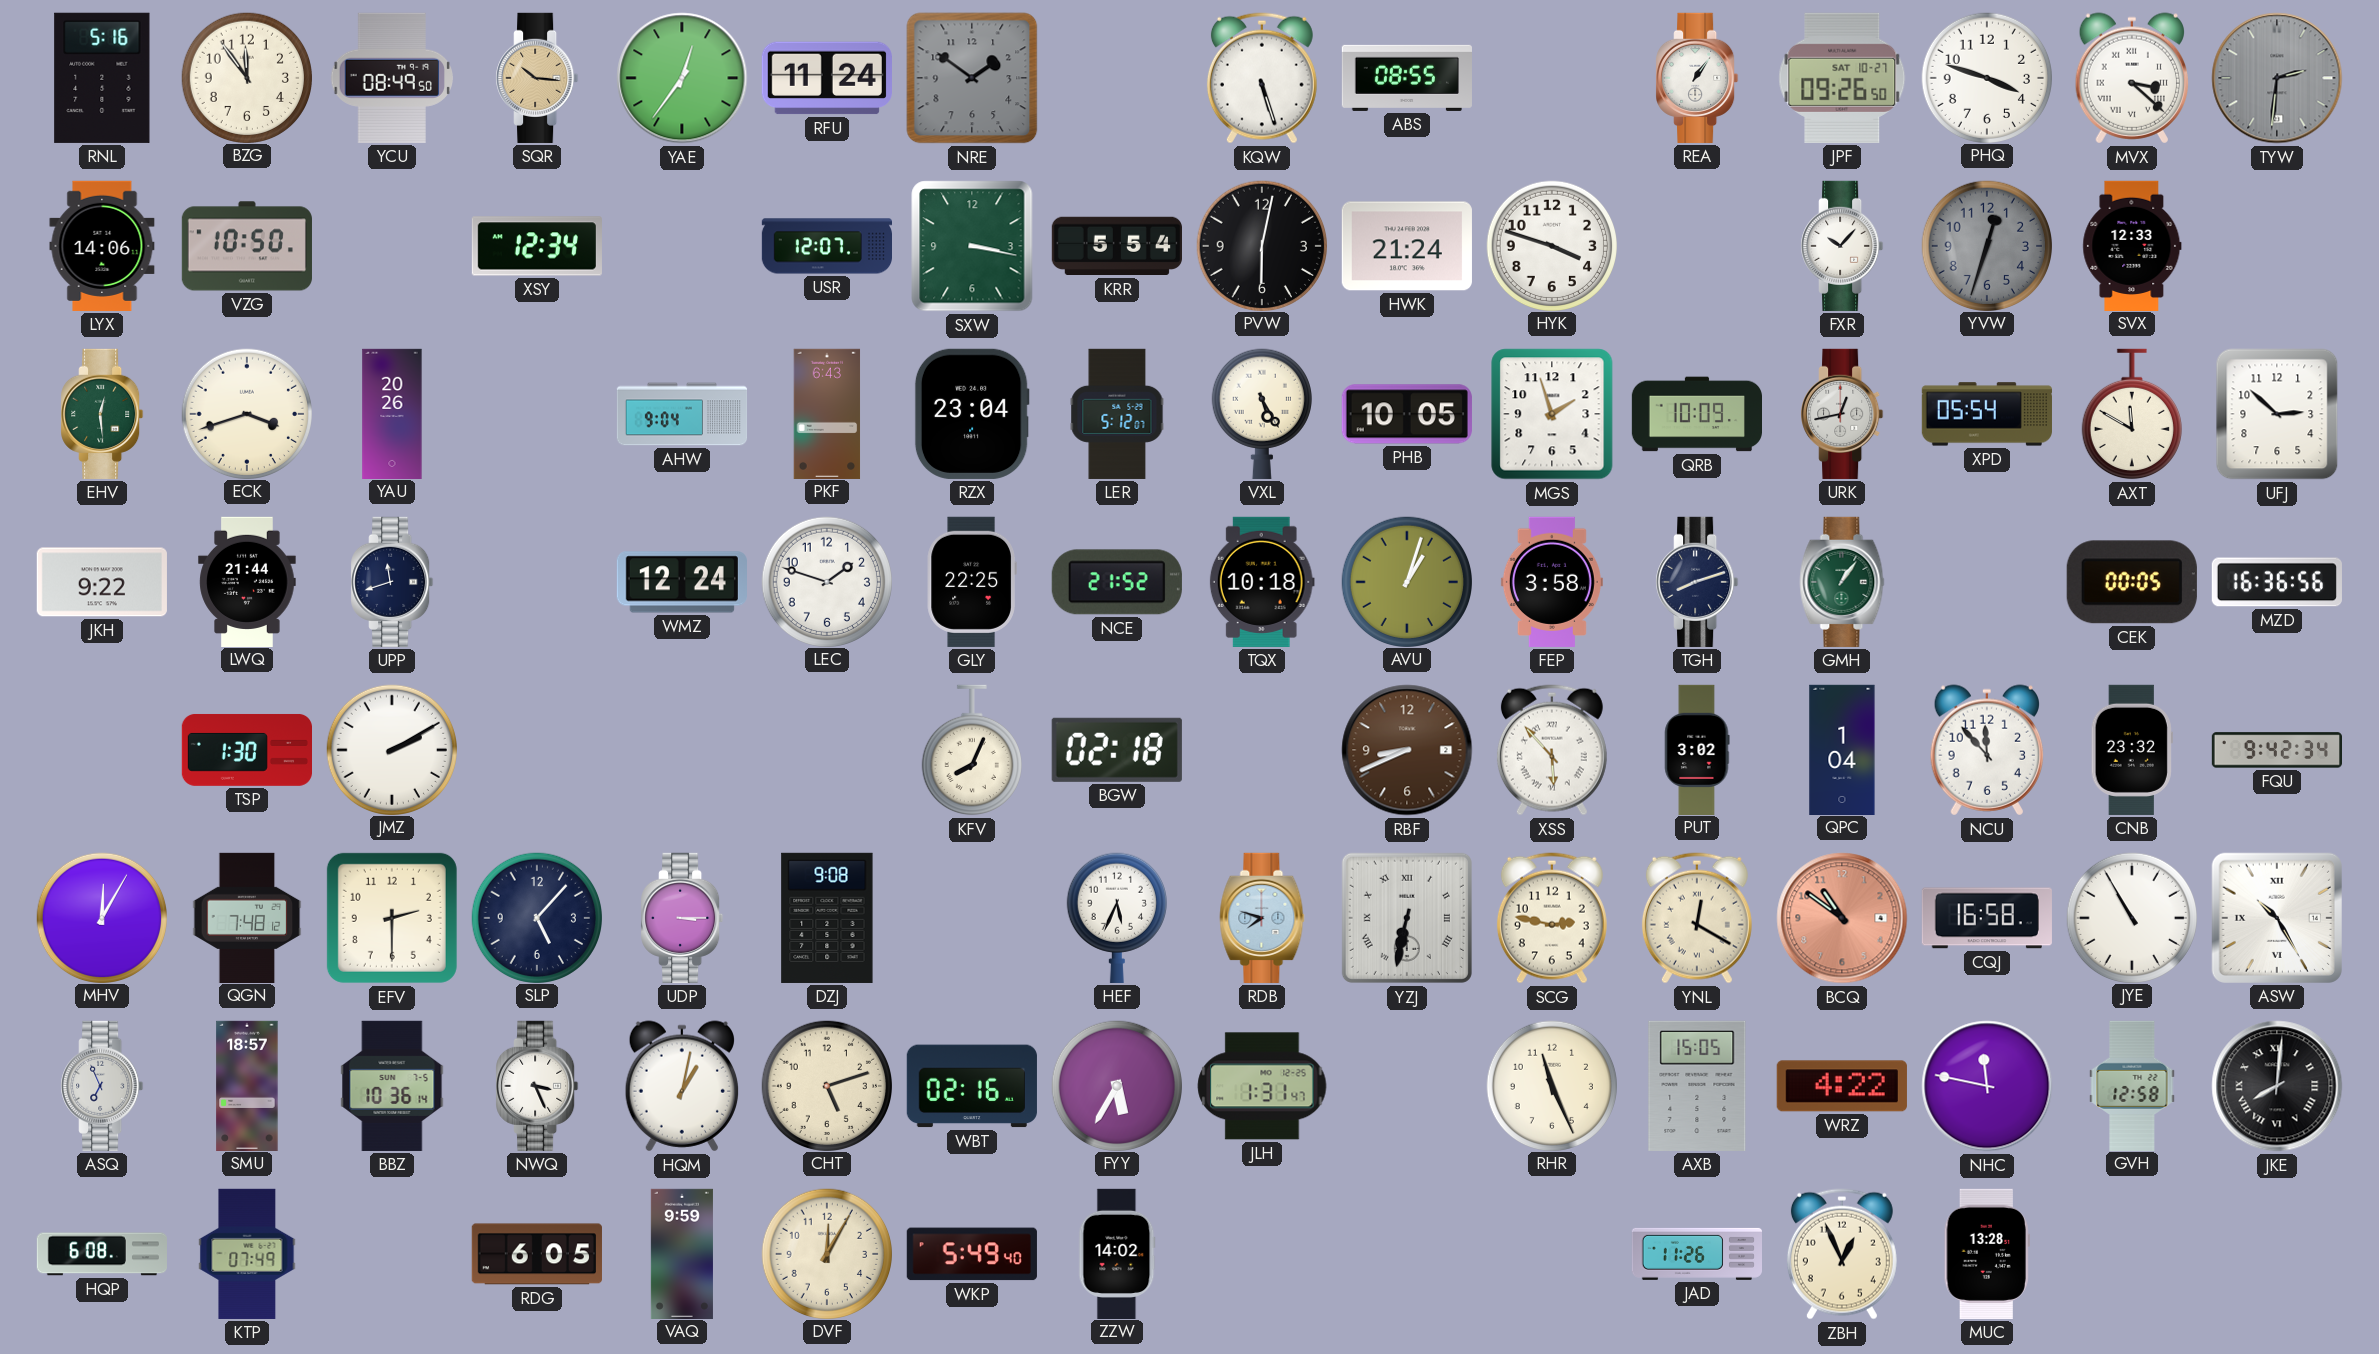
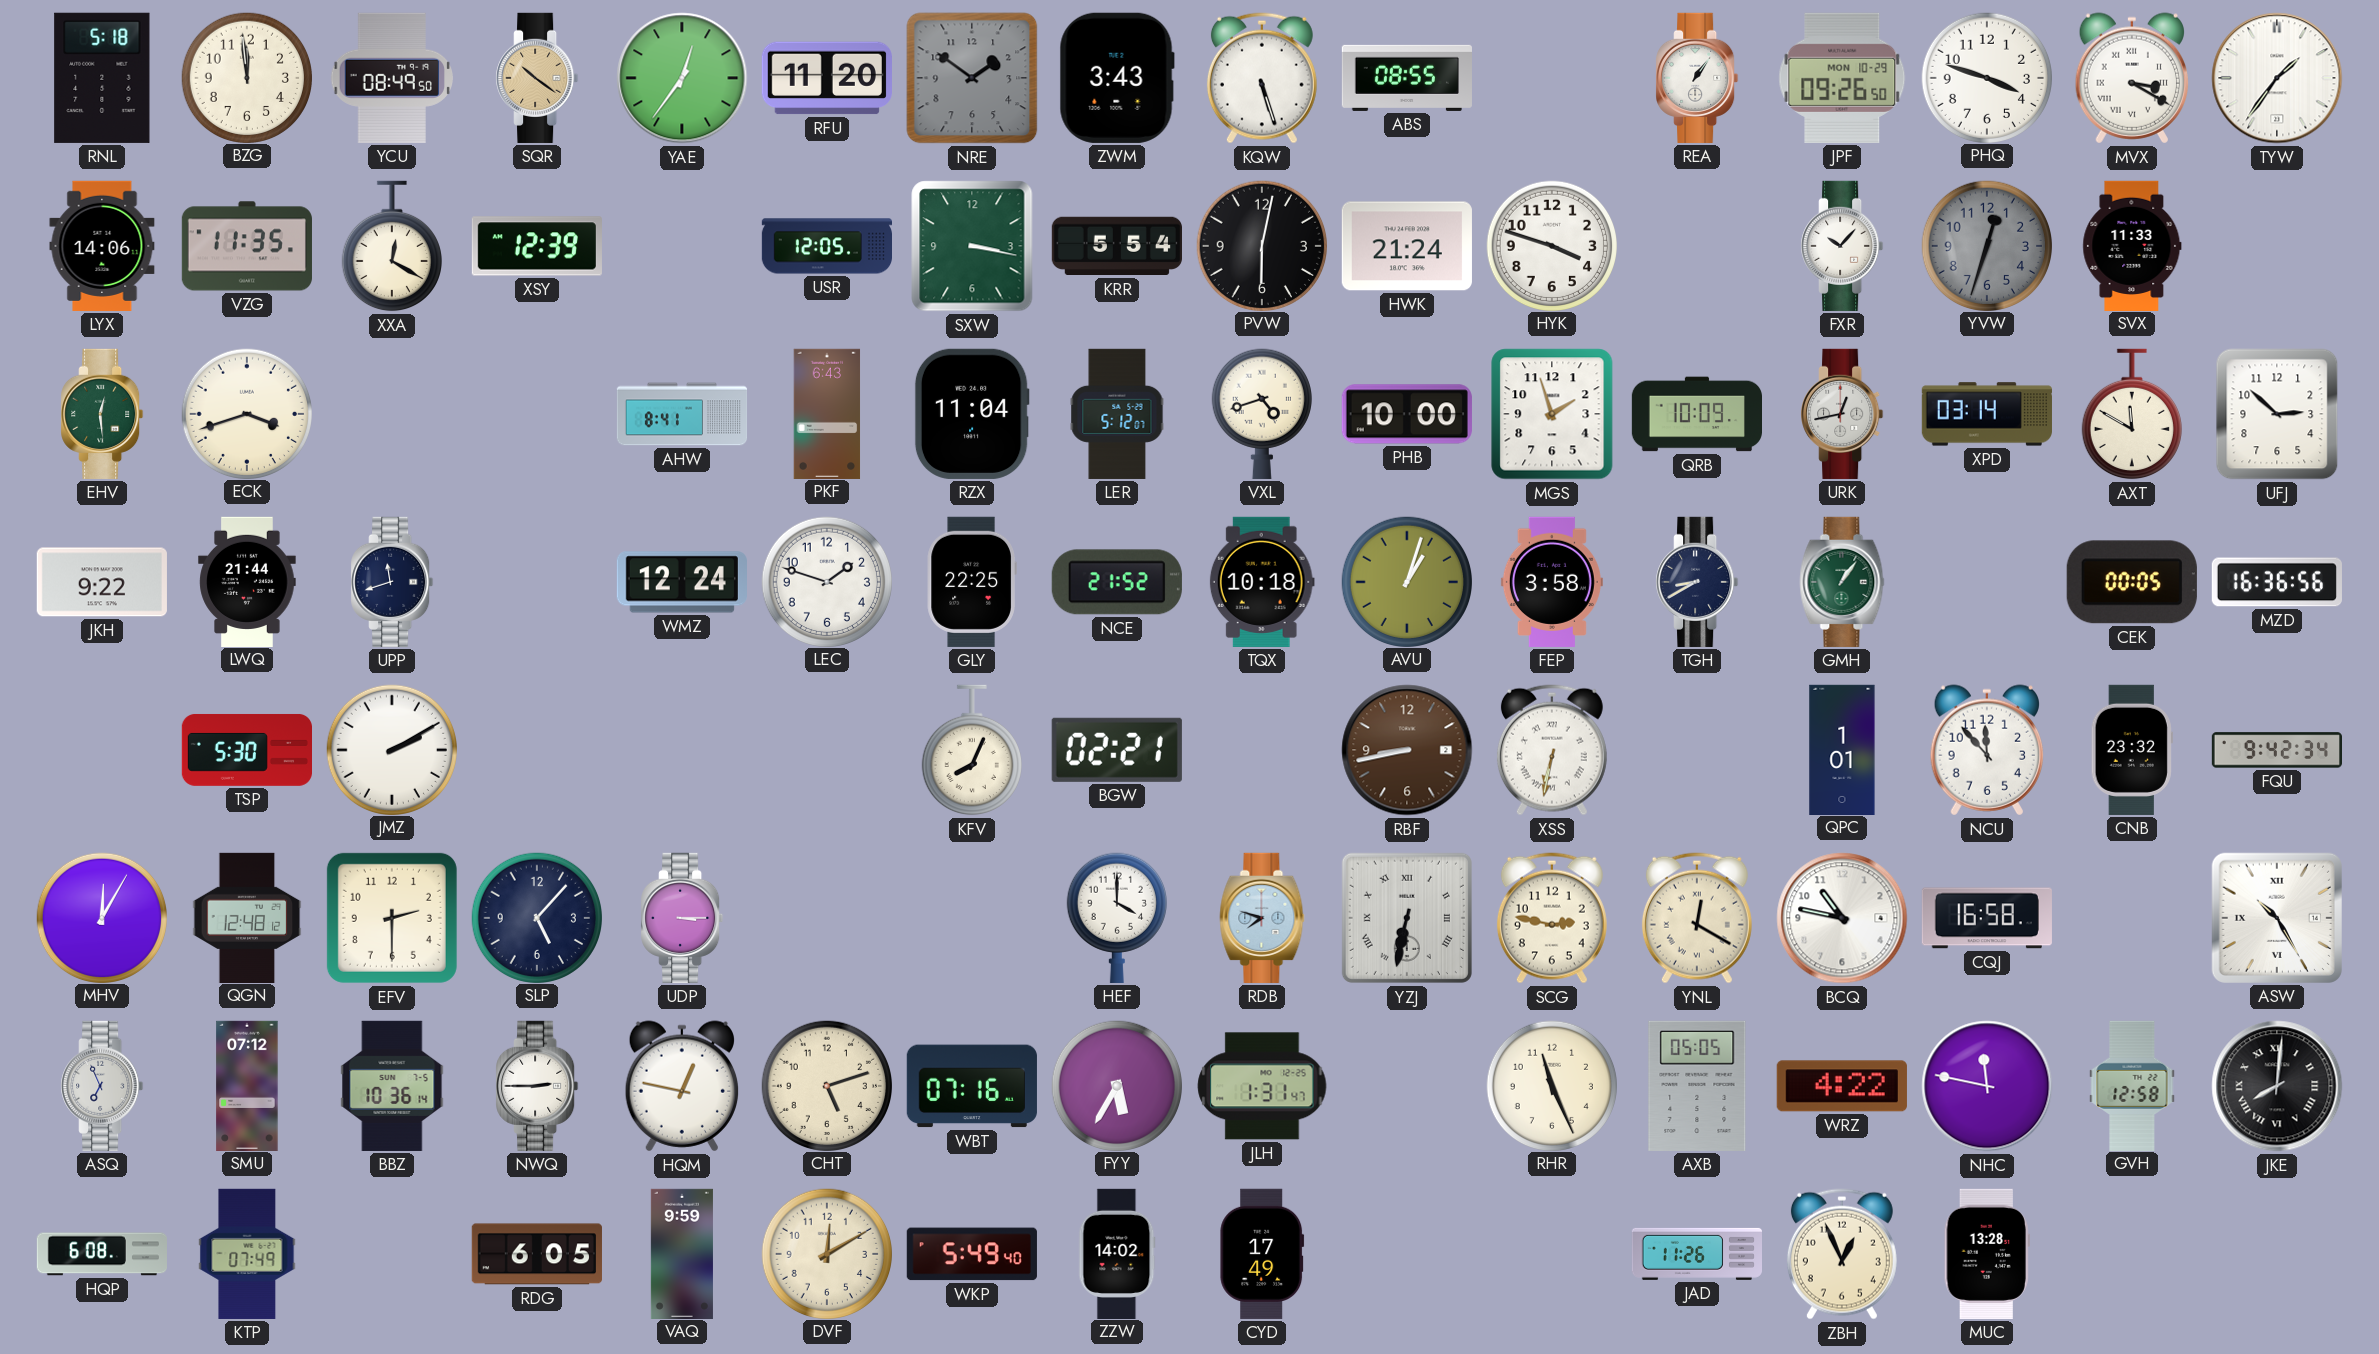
RNL: 5:16 -> 5:18
BZG: 11:54 -> 11:59
SQR: 10:16 -> 10:21
RFU: 11:24 -> 11:20
ZWM: none -> 3:43
JPF date: SAT 10-27 -> MON 10-29
MVX: 3:22 -> 3:20
TYW: 2:31 -> 1:36
TYW dial: grey -> white
VZG: 10:50 -> 11:35
XXA: none -> 12:20
XSY: 12:34 -> 12:39
USR: 12:07 -> 12:05
SVX: 12:33 -> 11:33
YAU: 20:26 -> none
AHW: 9:04 -> 8:41
RZX: 23:04 -> 11:04
VXL: 5:25 -> 4:42
PHB: 10:05 -> 10:00
XPD: 05:54 -> 03:14
TGH: 8:12 -> 8:40
TSP: 1:30 -> 5:30
BGW: 02:18 -> 02:21
RBF: 8:41 -> 8:43
XSS: 5:53 -> 6:32
PUT: 3:02 -> none
QPC: 1:04 -> 1:01
QGN: 7:48 -> 12:48
DZJ: 9:08 -> none
HEF: 5:34 -> 4:00
BCQ: 10:51 -> 10:47
BCQ dial: salmon -> white
JYE: 10:55 -> none
SMU: 18:57 -> 07:12
NWQ: 3:26 -> 2:45
HQM: 1:02 -> 12:47
WBT: 02:16 -> 07:16
AXB: 15:05 -> 05:05
DVF: 12:05 -> 12:10
CYD: none -> 17:49
